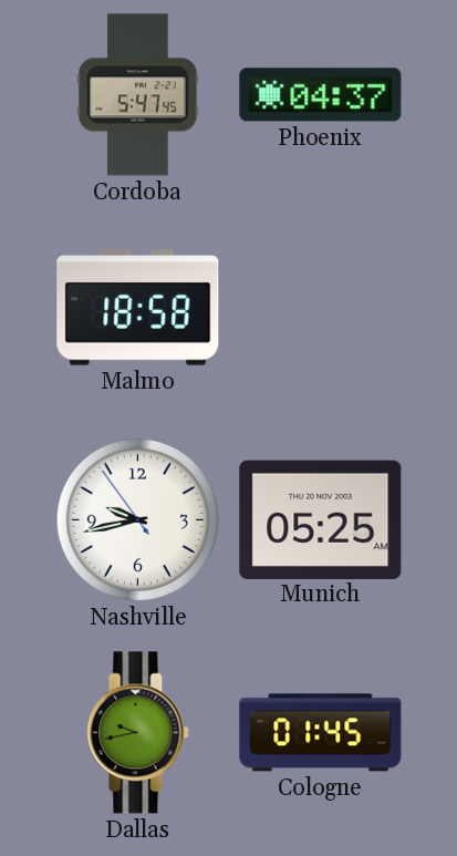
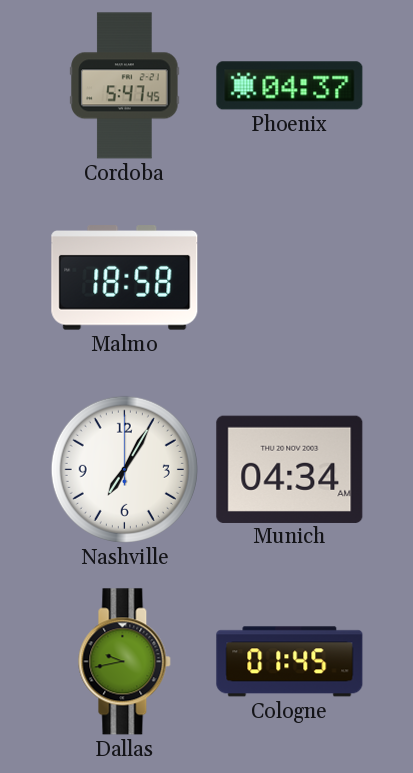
Nashville: 9:42 -> 7:05
Munich: 05:25 -> 04:34
